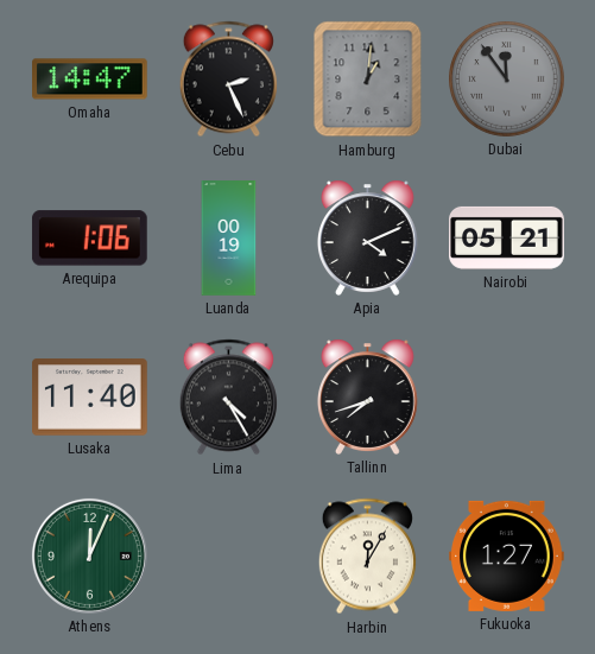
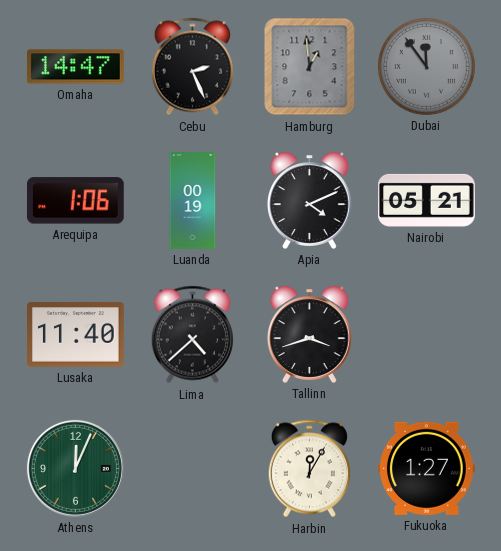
Hamburg: 1:01 -> 12:59
Lima: 4:25 -> 4:38
Tallinn: 7:42 -> 3:42
